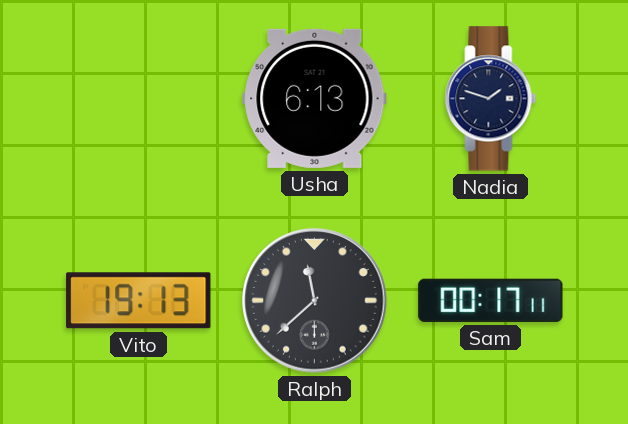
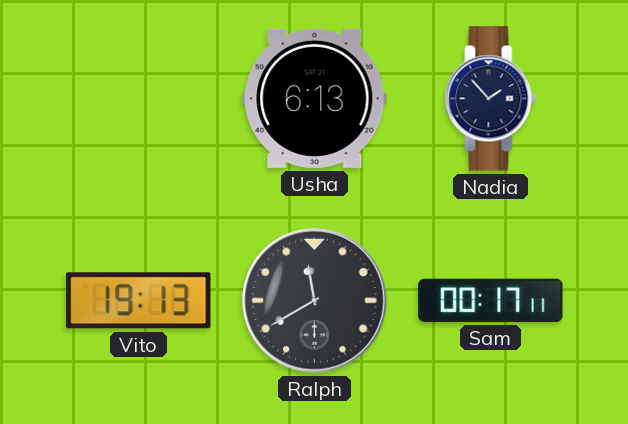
Nadia: 1:48 -> 1:53
Ralph: 11:38 -> 11:40
